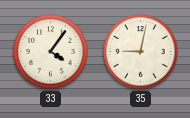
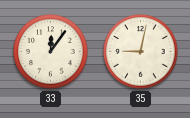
33: 4:06 -> 12:06
